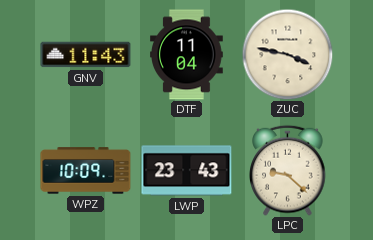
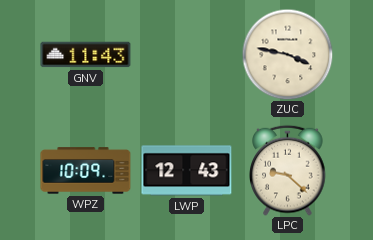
DTF: 11:04 -> none
LWP: 23:43 -> 12:43
